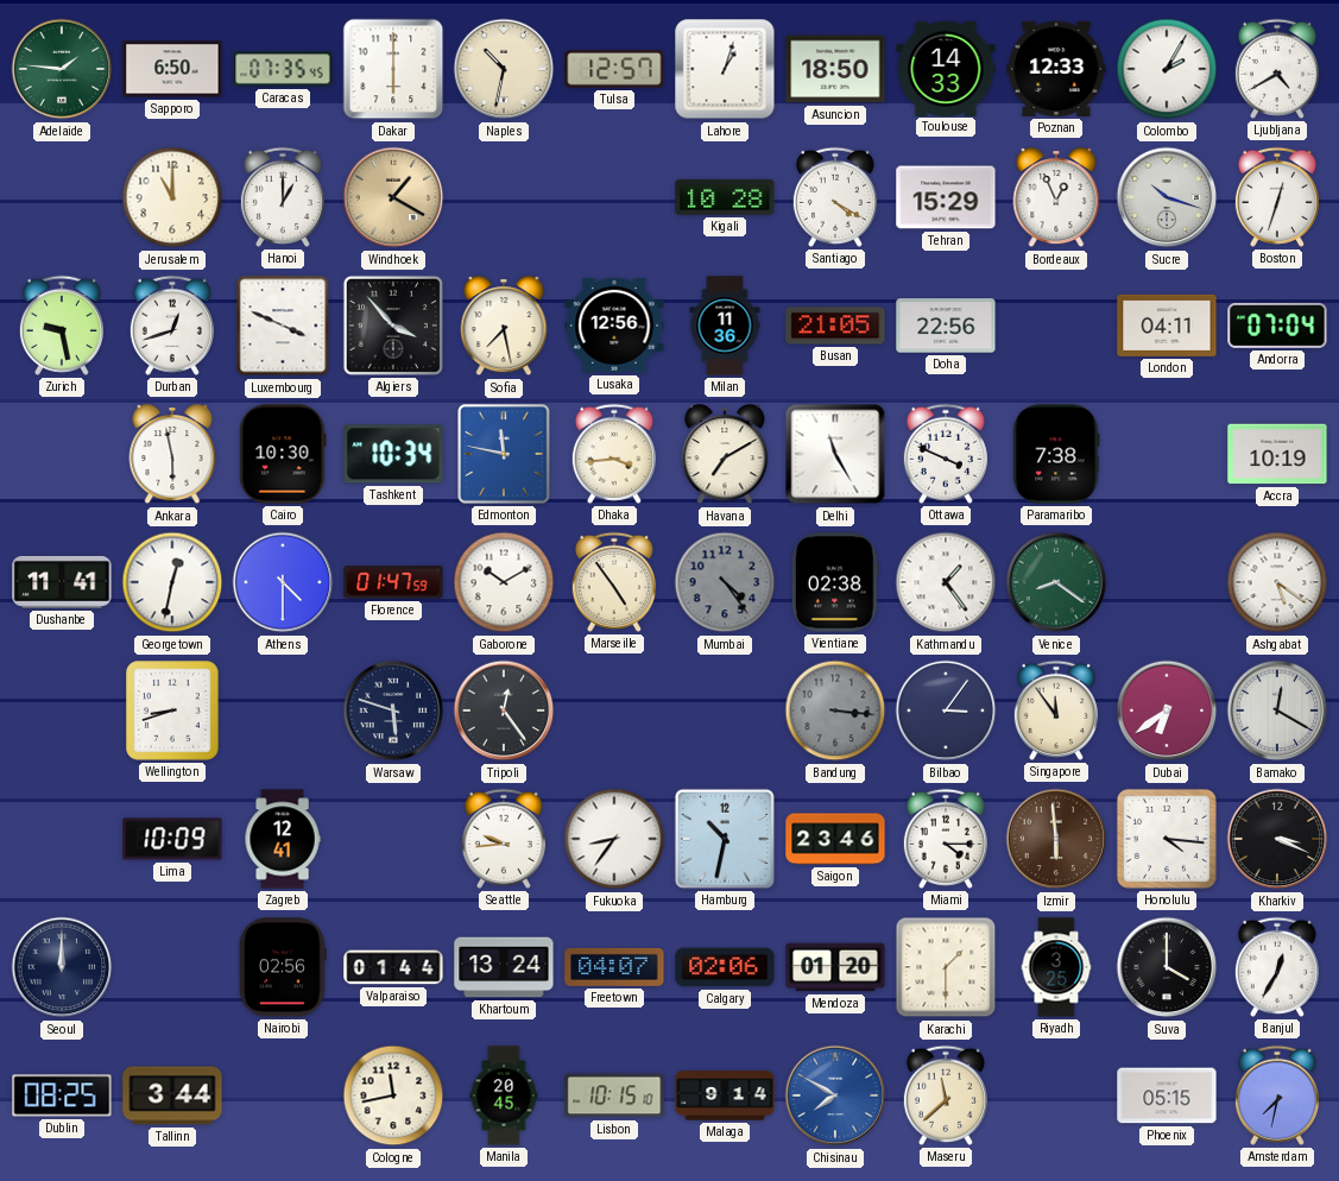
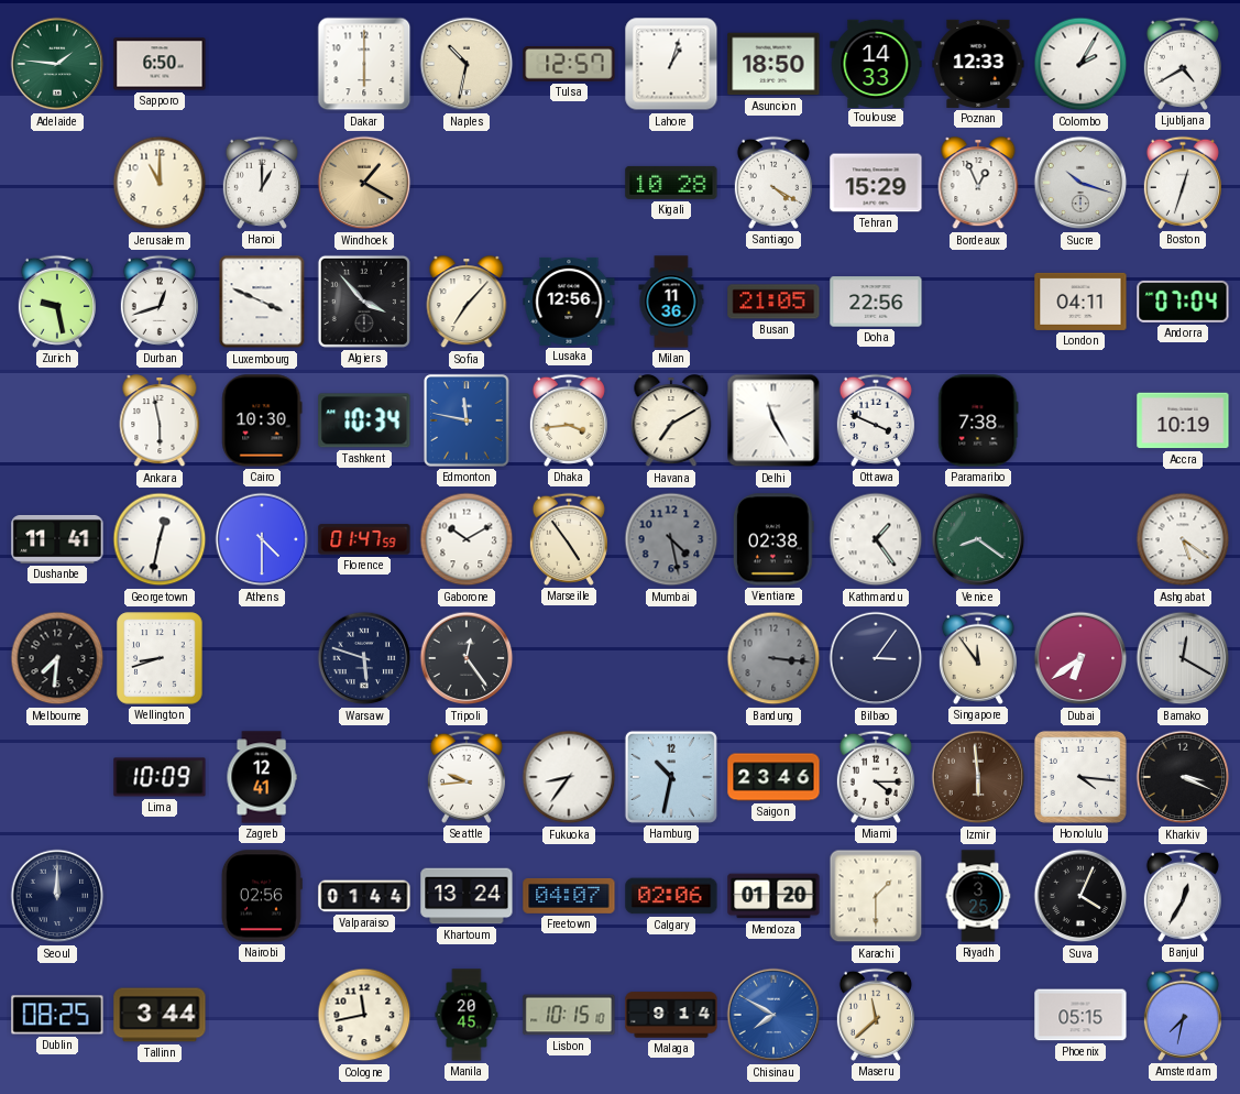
Caracas: 07:35 -> none
Sofia: 7:28 -> 7:07
Mumbai: 4:24 -> 4:28
Melbourne: none -> 7:31
Suva: 4:00 -> 4:04
